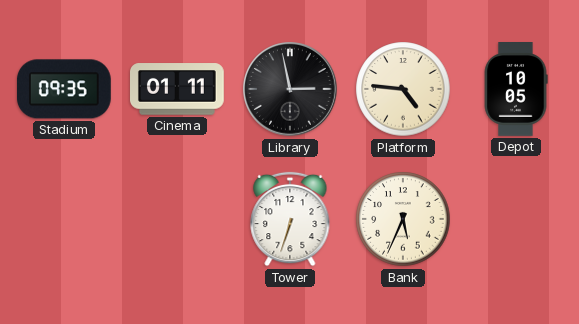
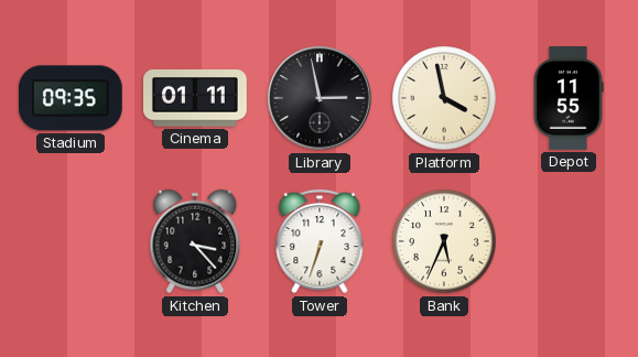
Platform: 4:46 -> 3:58
Depot: 10:05 -> 11:55
Kitchen: none -> 3:23
